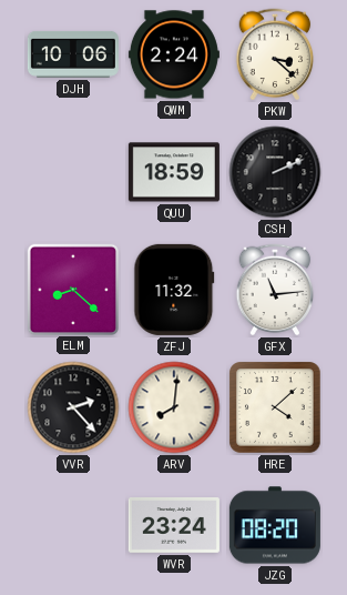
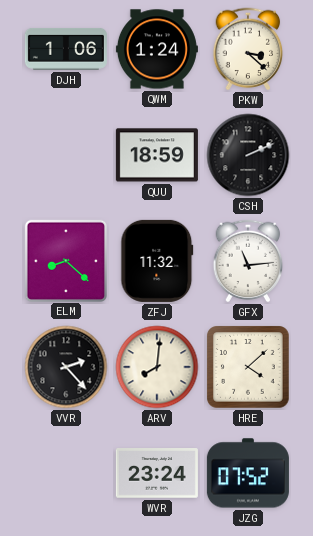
DJH: 10:06 -> 1:06
QWM: 2:24 -> 1:24
JZG: 08:20 -> 07:52
